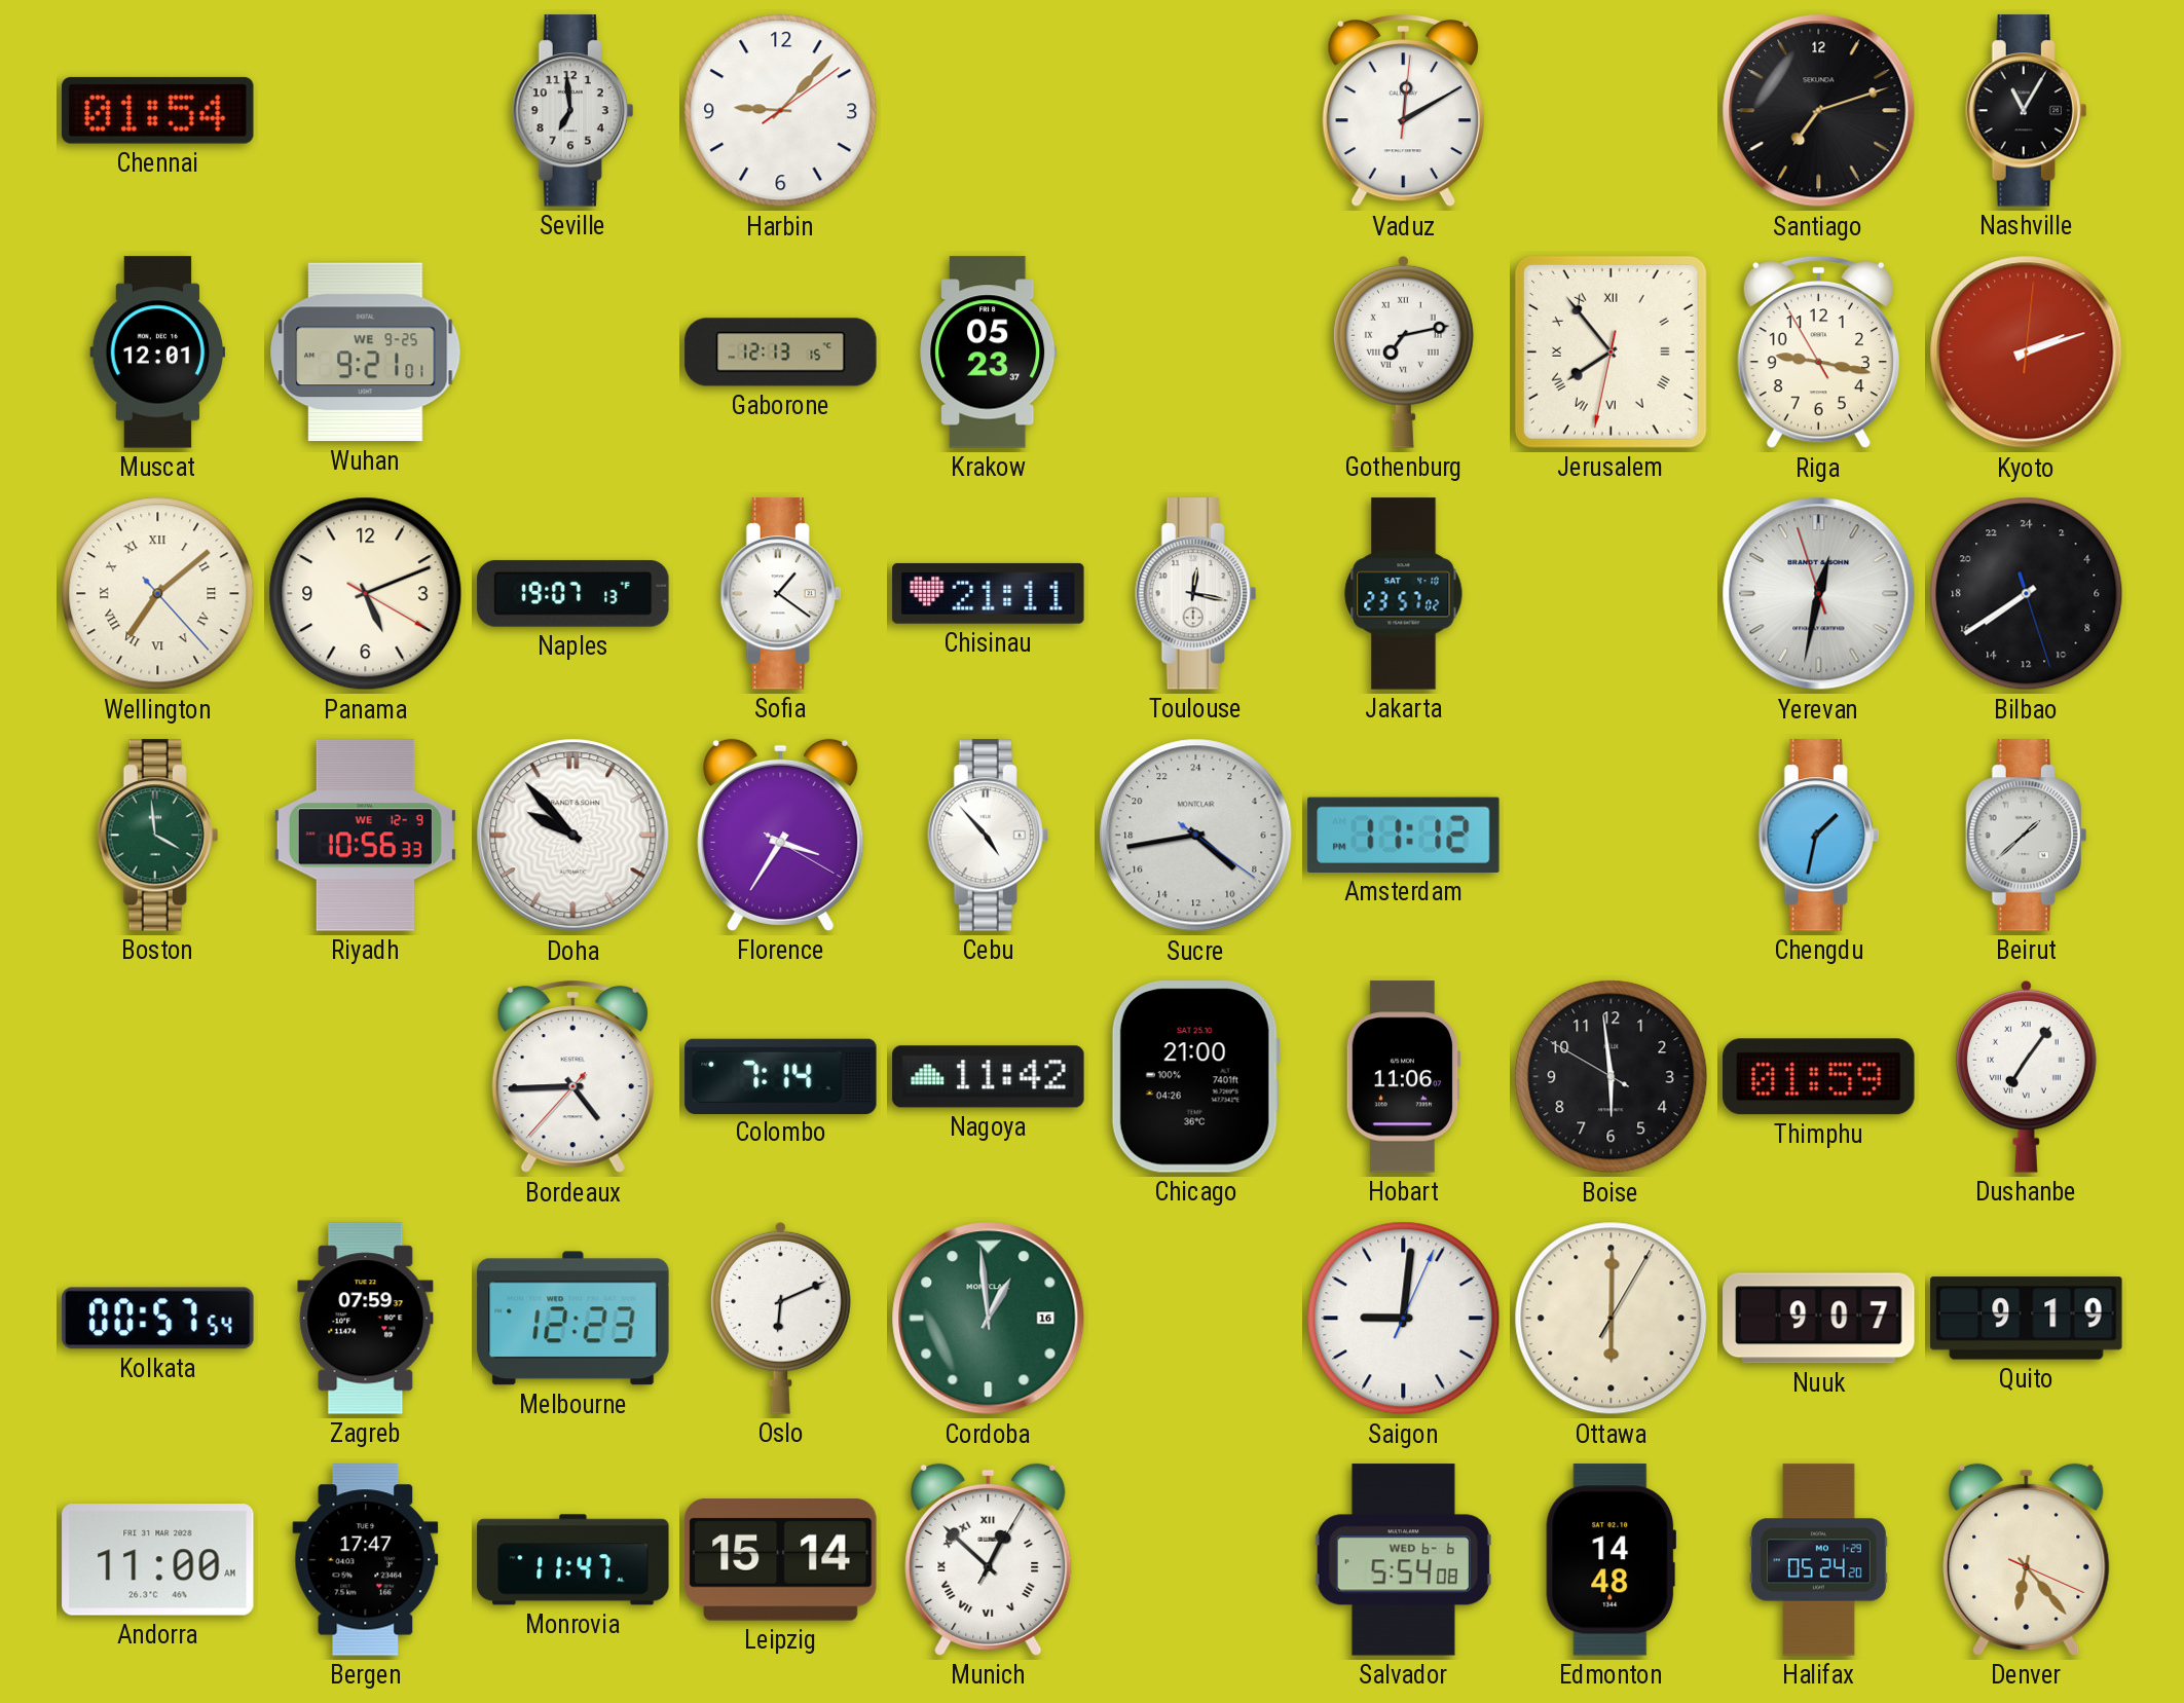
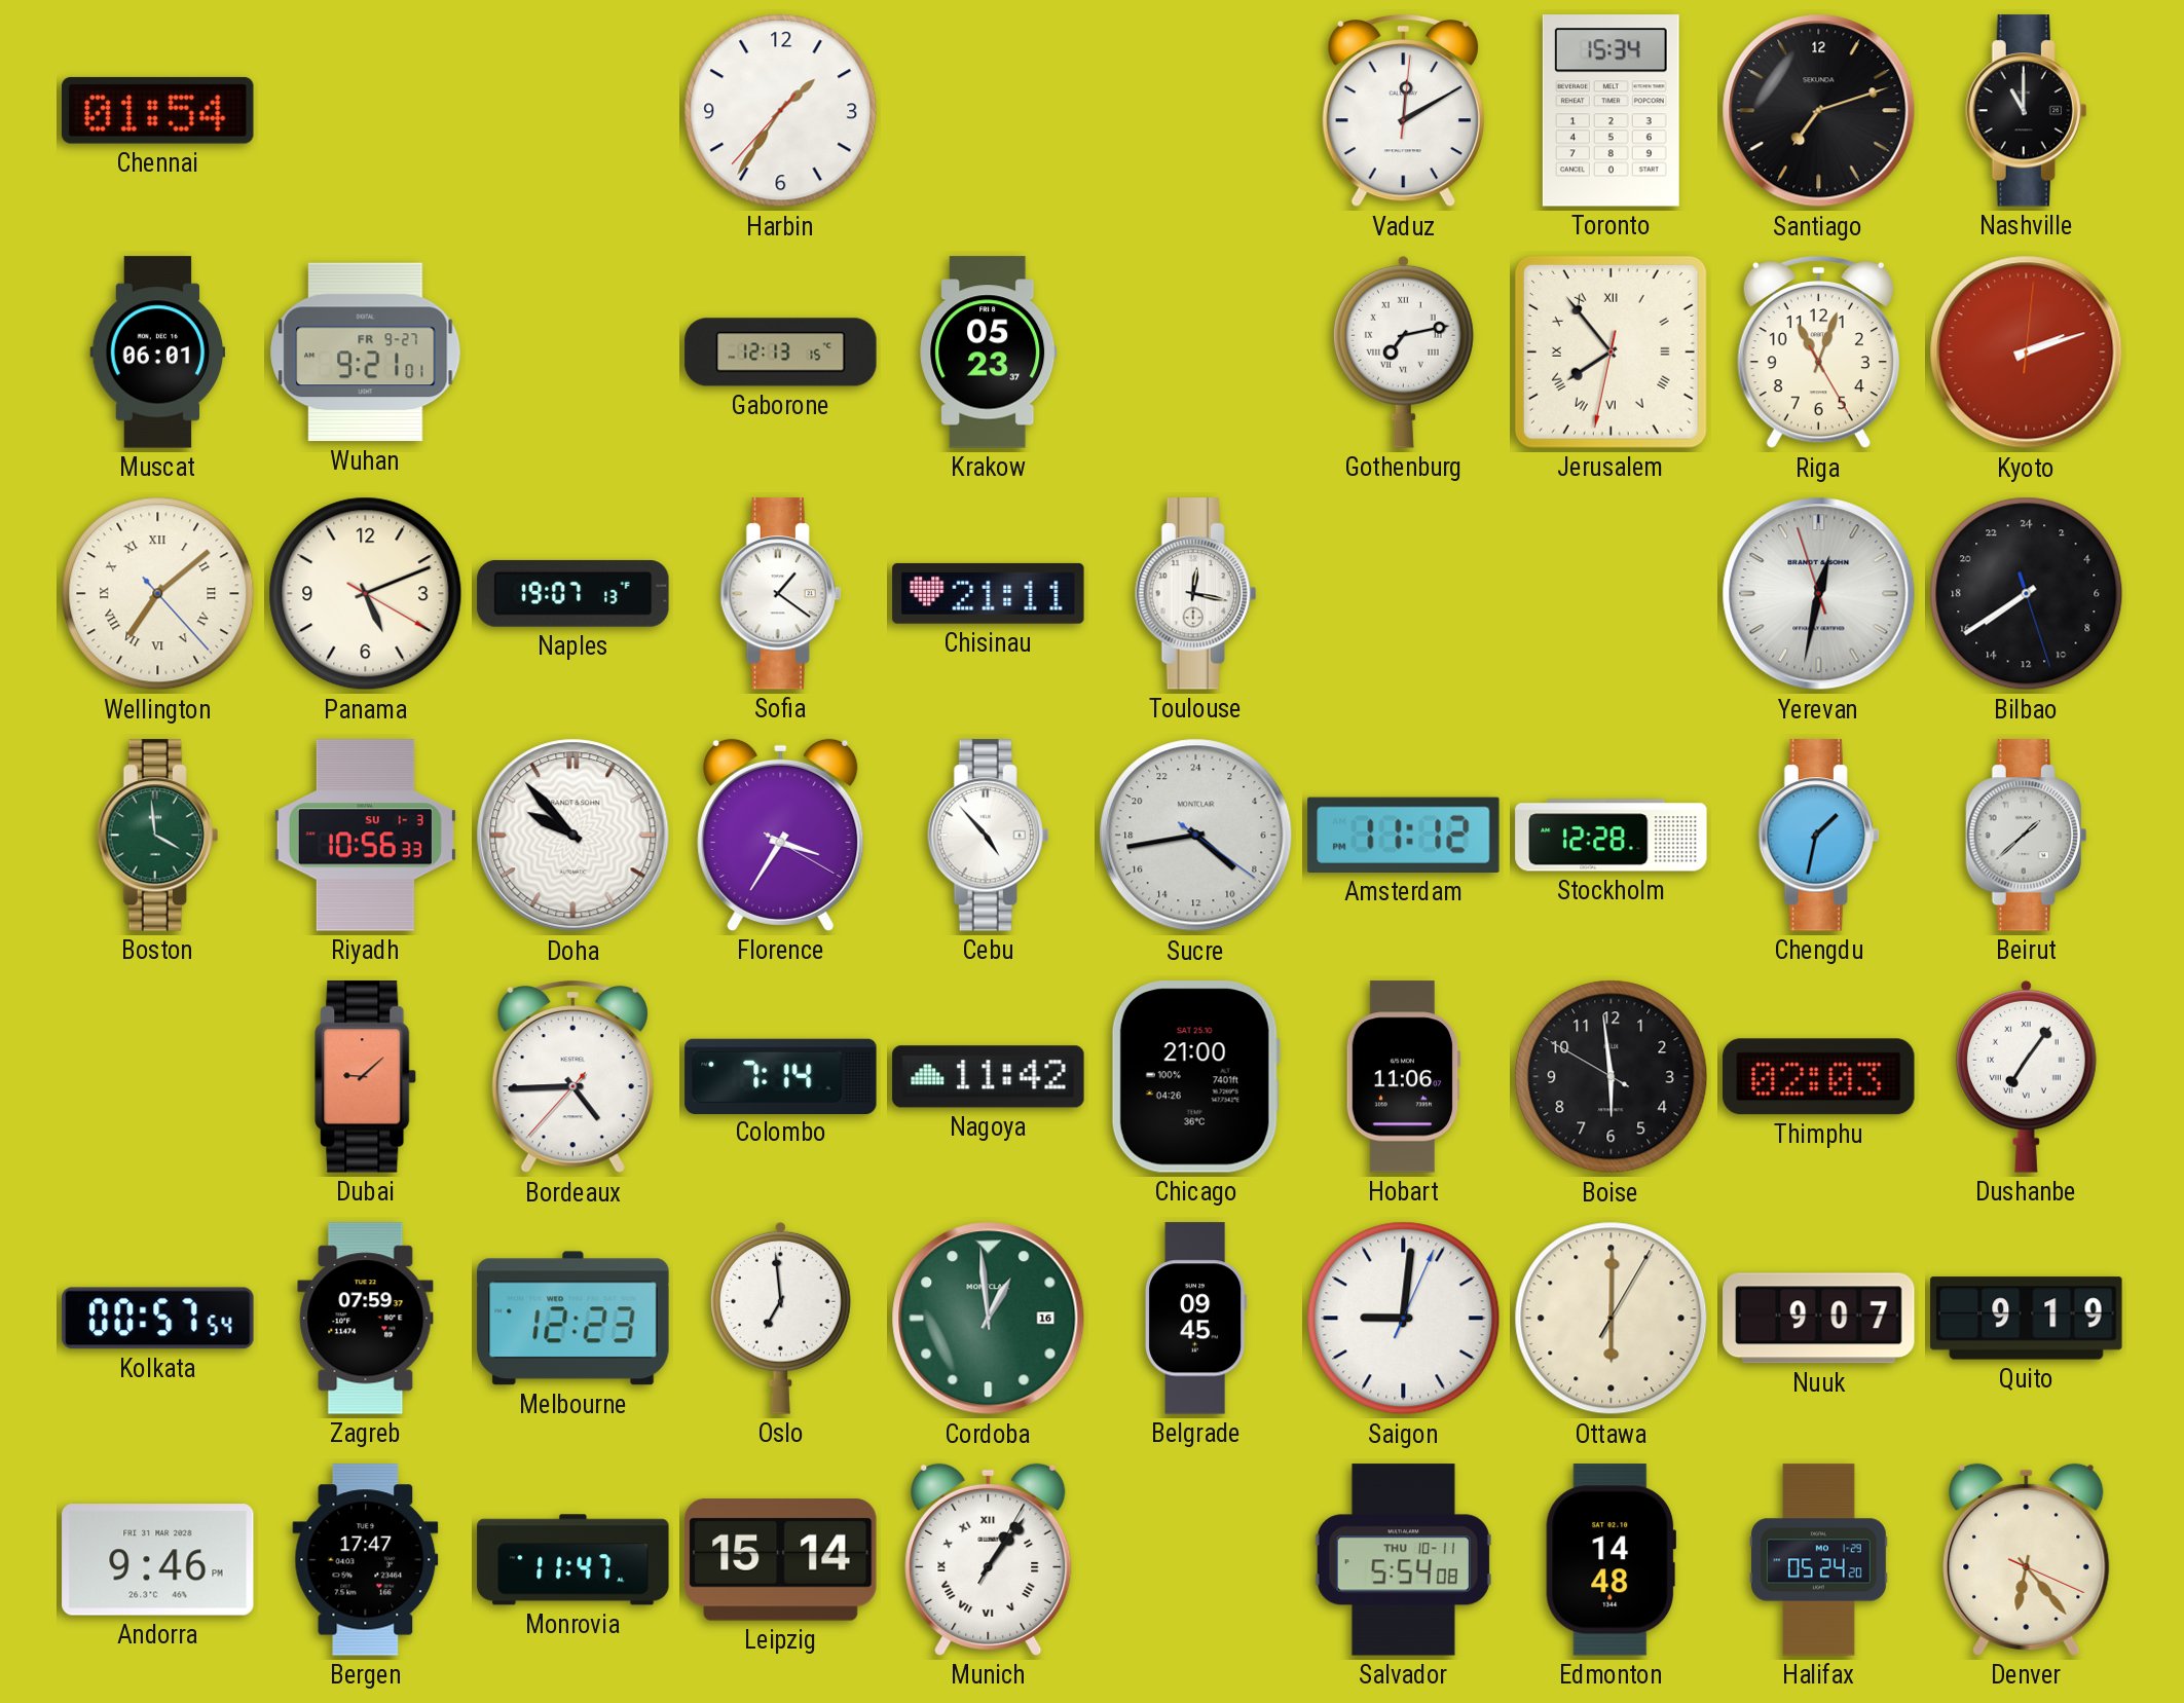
Seville: 6:59 -> none
Harbin: 9:07 -> 1:35
Toronto: none -> 15:34
Nashville: 11:05 -> 11:00
Muscat: 12:01 -> 06:01
Wuhan date: WE 9-25 -> FR 9-27
Riga: 9:16 -> 11:03
Jakarta: 23:57 -> none
Riyadh date: WE 12-9 -> SU 1-3
Stockholm: none -> 12:28
Dubai: none -> 9:08
Thimphu: 01:59 -> 02:03
Oslo: 6:11 -> 6:59
Belgrade: none -> 09:45
Andorra: 11:00 -> 9:46
Munich: 12:52 -> 1:06
Salvador date: WED 6-6 -> THU 10-11
